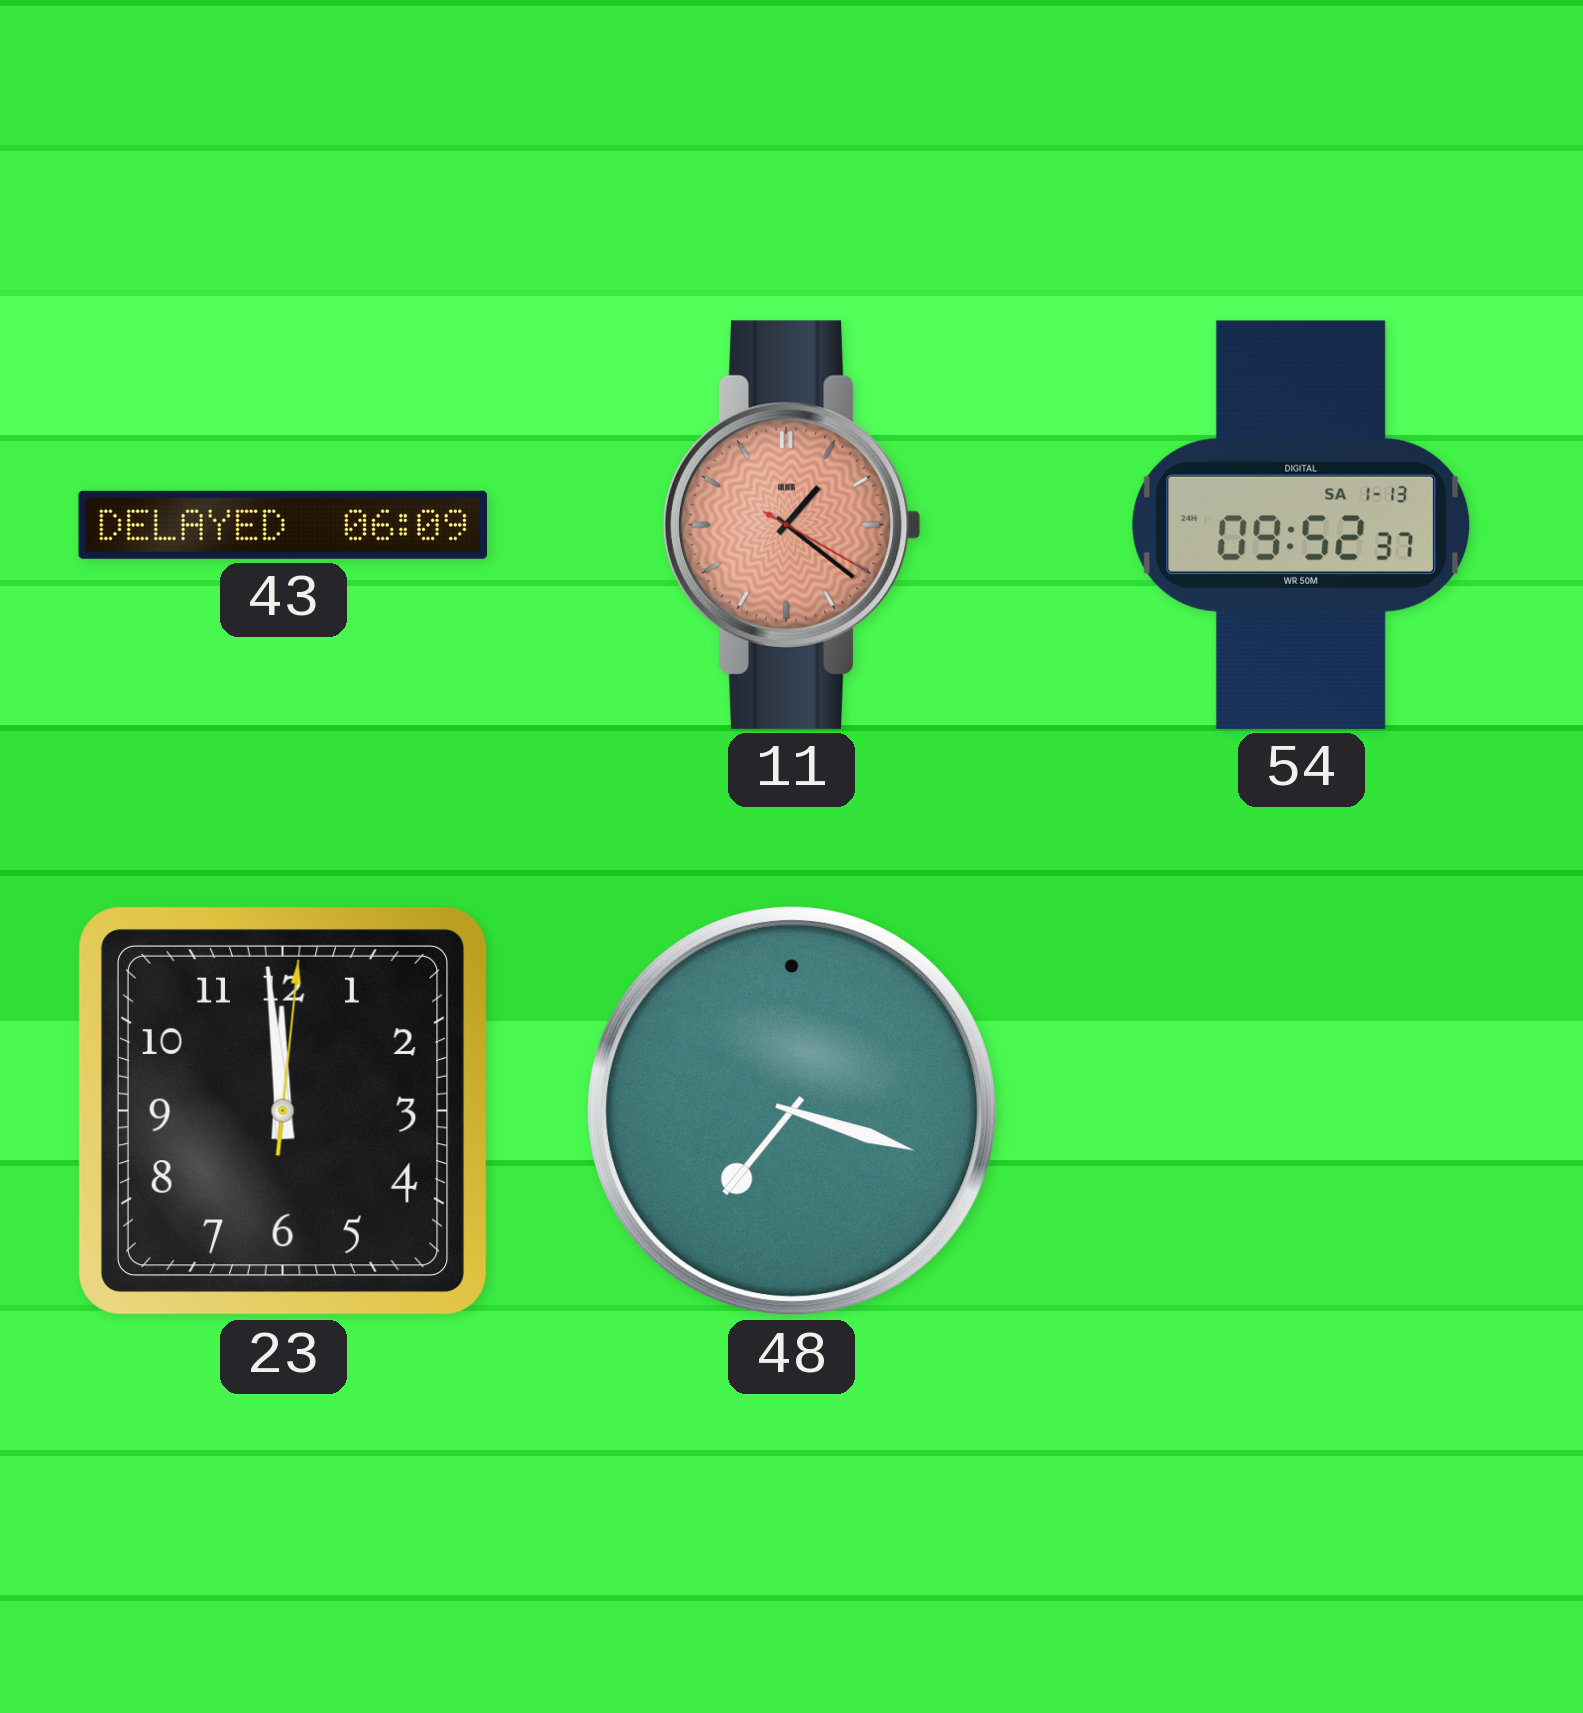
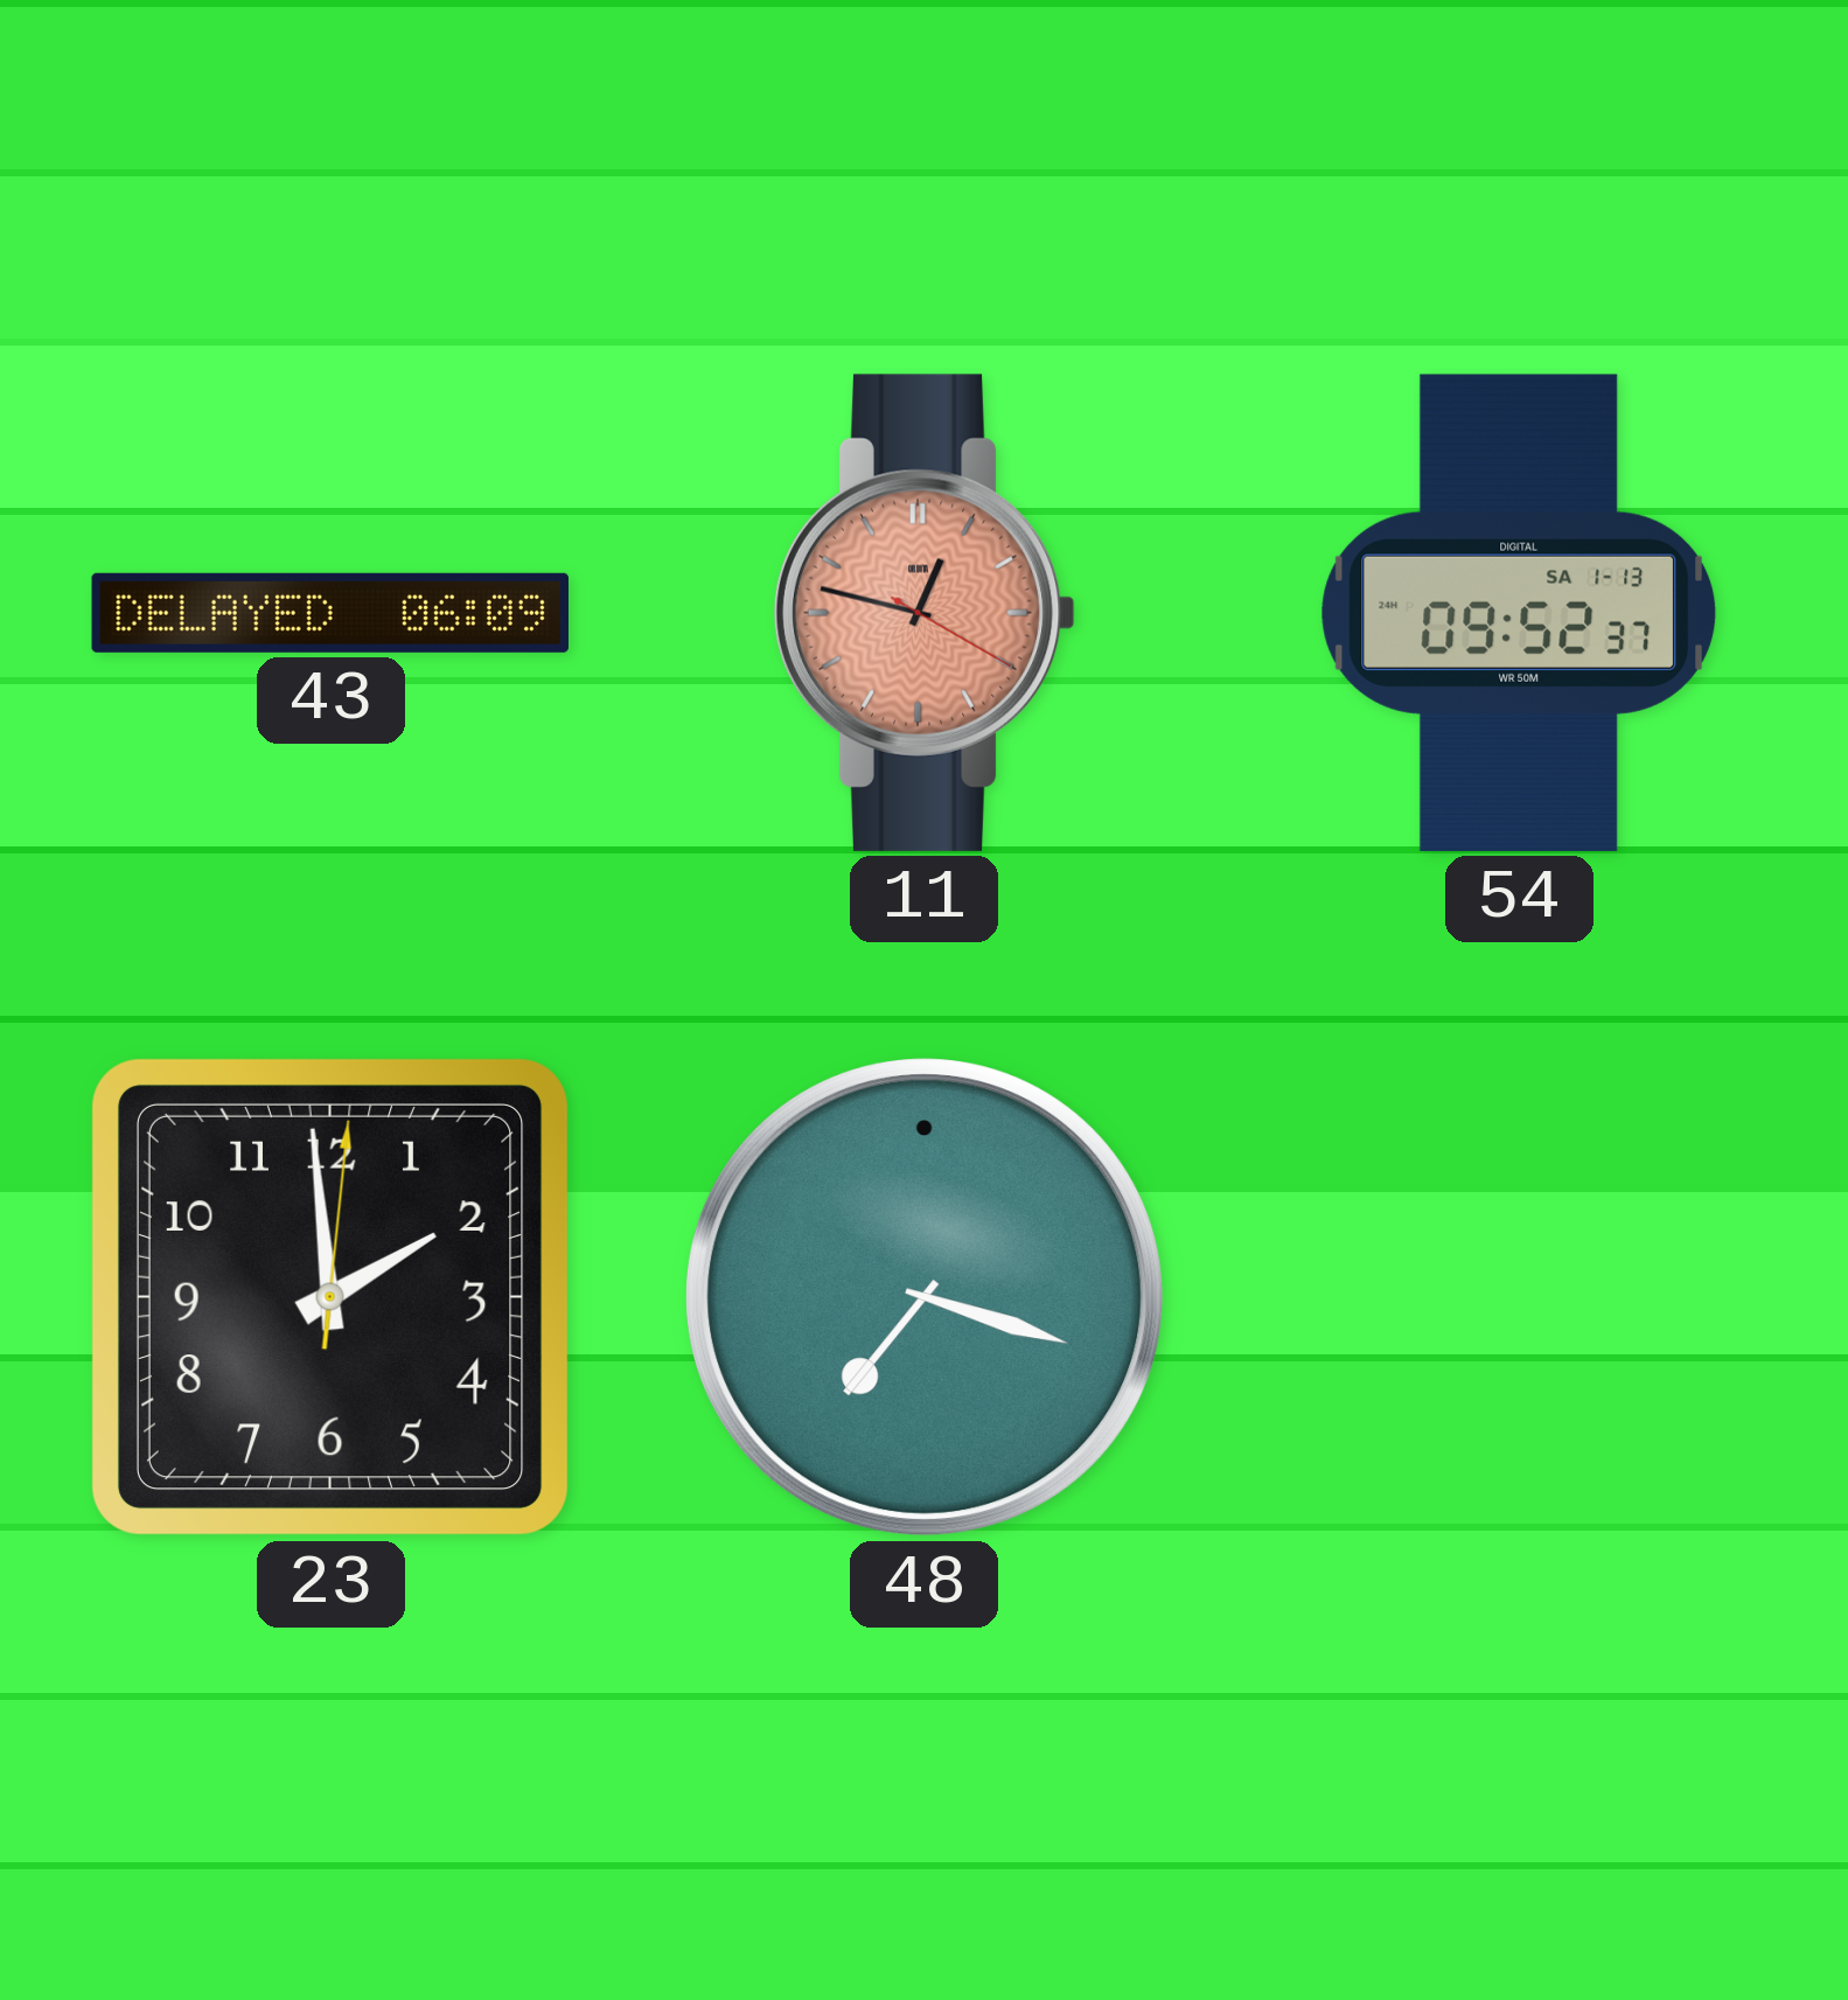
11: 1:21 -> 12:47
23: 11:59 -> 1:59
